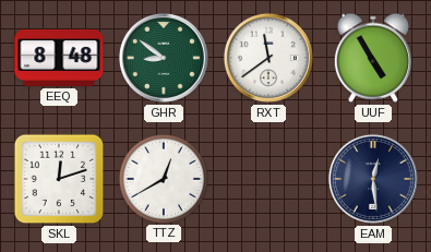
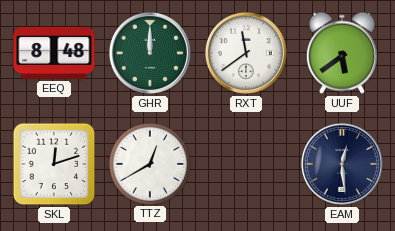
GHR: 8:51 -> 12:00
UUF: 4:55 -> 5:39
